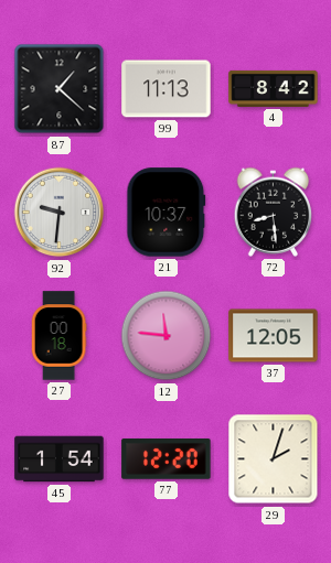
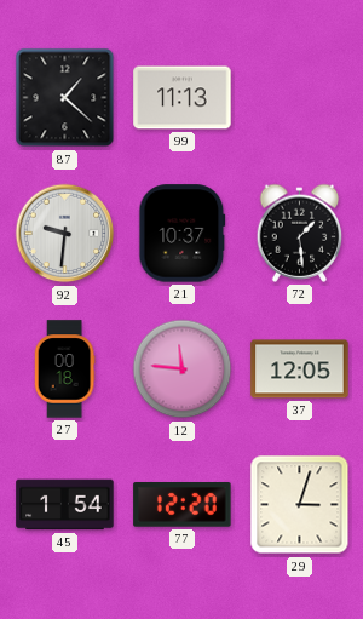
4: 8:42 -> none
72: 8:29 -> 1:29
29: 2:03 -> 3:03
